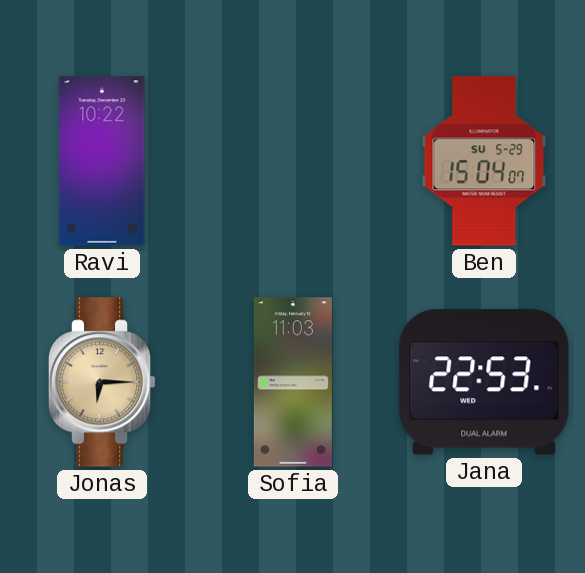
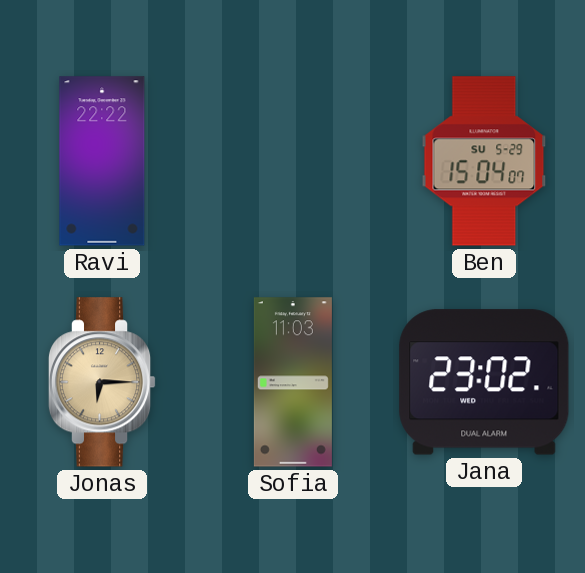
Ravi: 10:22 -> 22:22
Jana: 22:53 -> 23:02
